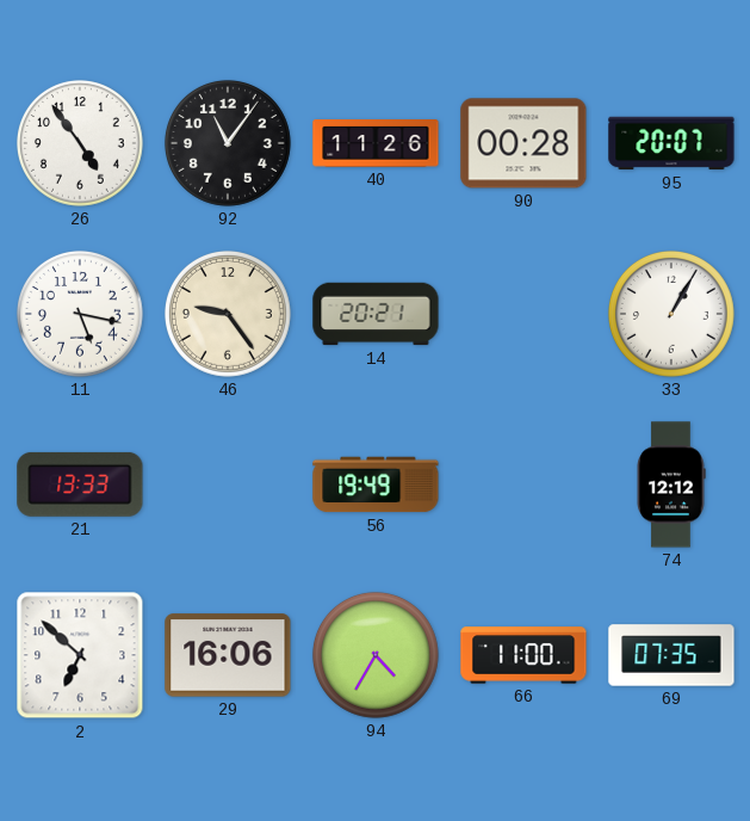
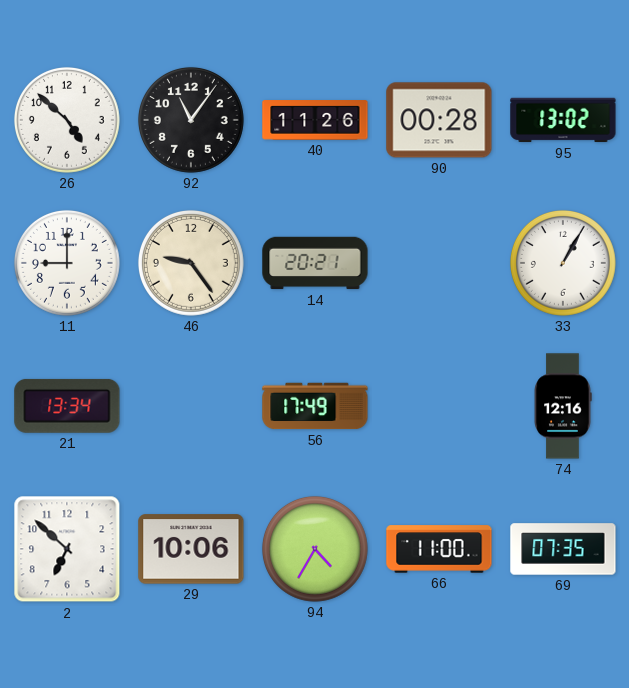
26: 4:54 -> 4:52
95: 20:07 -> 13:02
11: 5:17 -> 9:00
21: 13:33 -> 13:34
56: 19:49 -> 17:49
74: 12:12 -> 12:16
29: 16:06 -> 10:06
